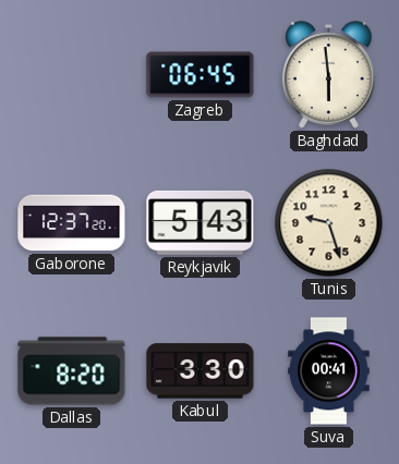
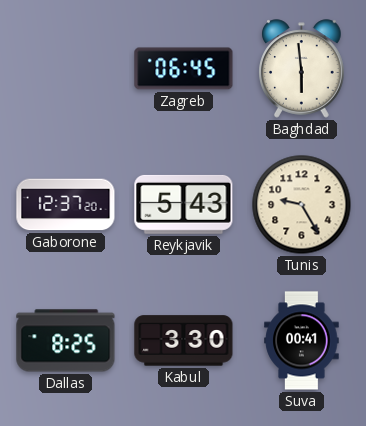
Tunis: 9:27 -> 9:25
Dallas: 8:20 -> 8:25
